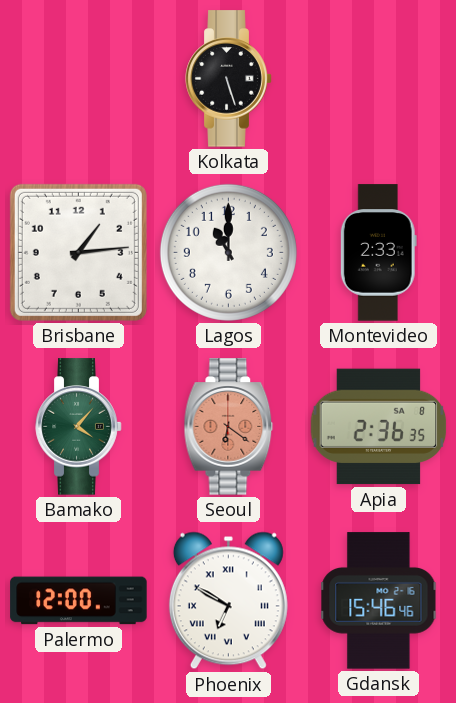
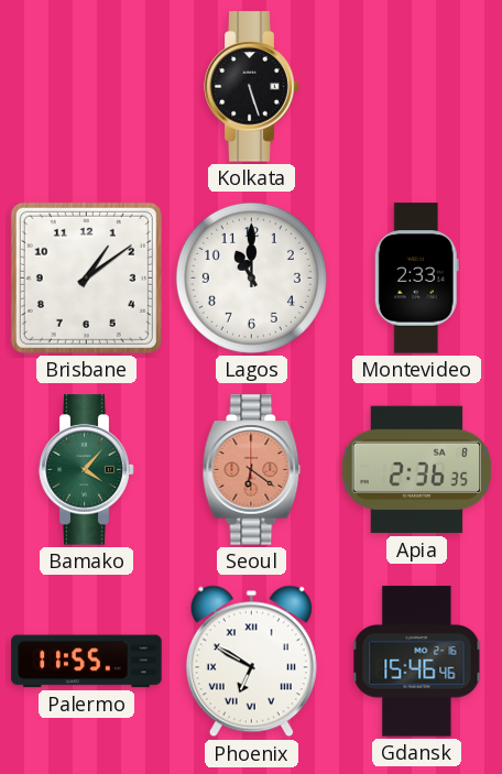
Brisbane: 1:14 -> 1:09
Palermo: 12:00 -> 11:55
